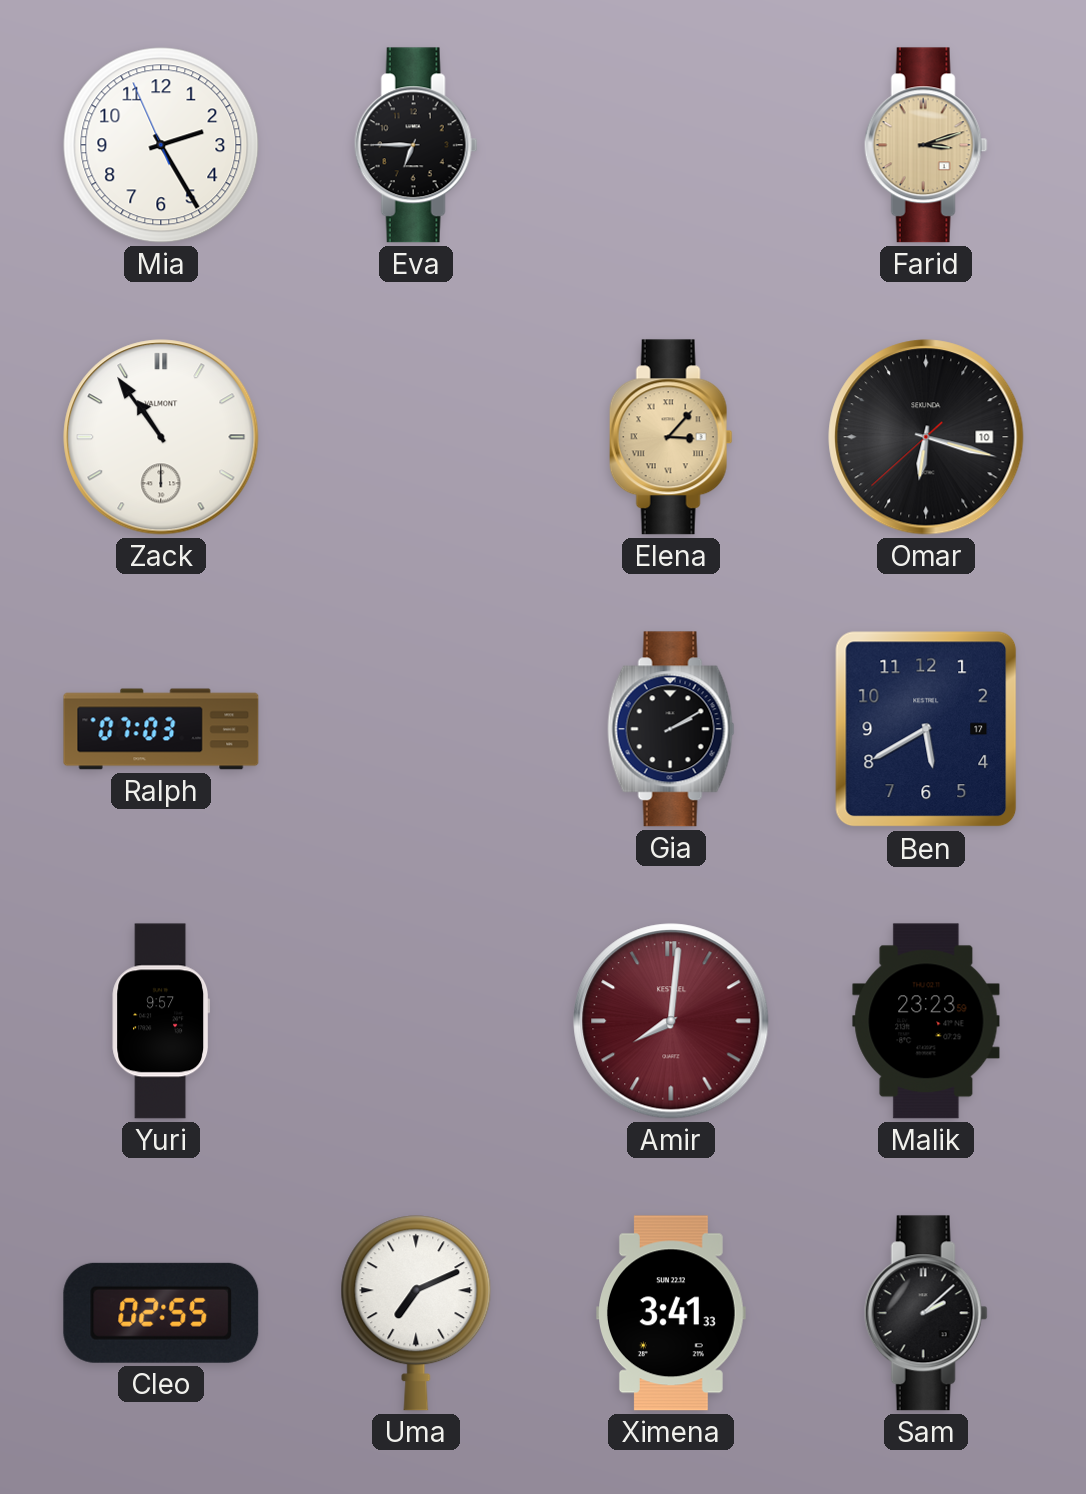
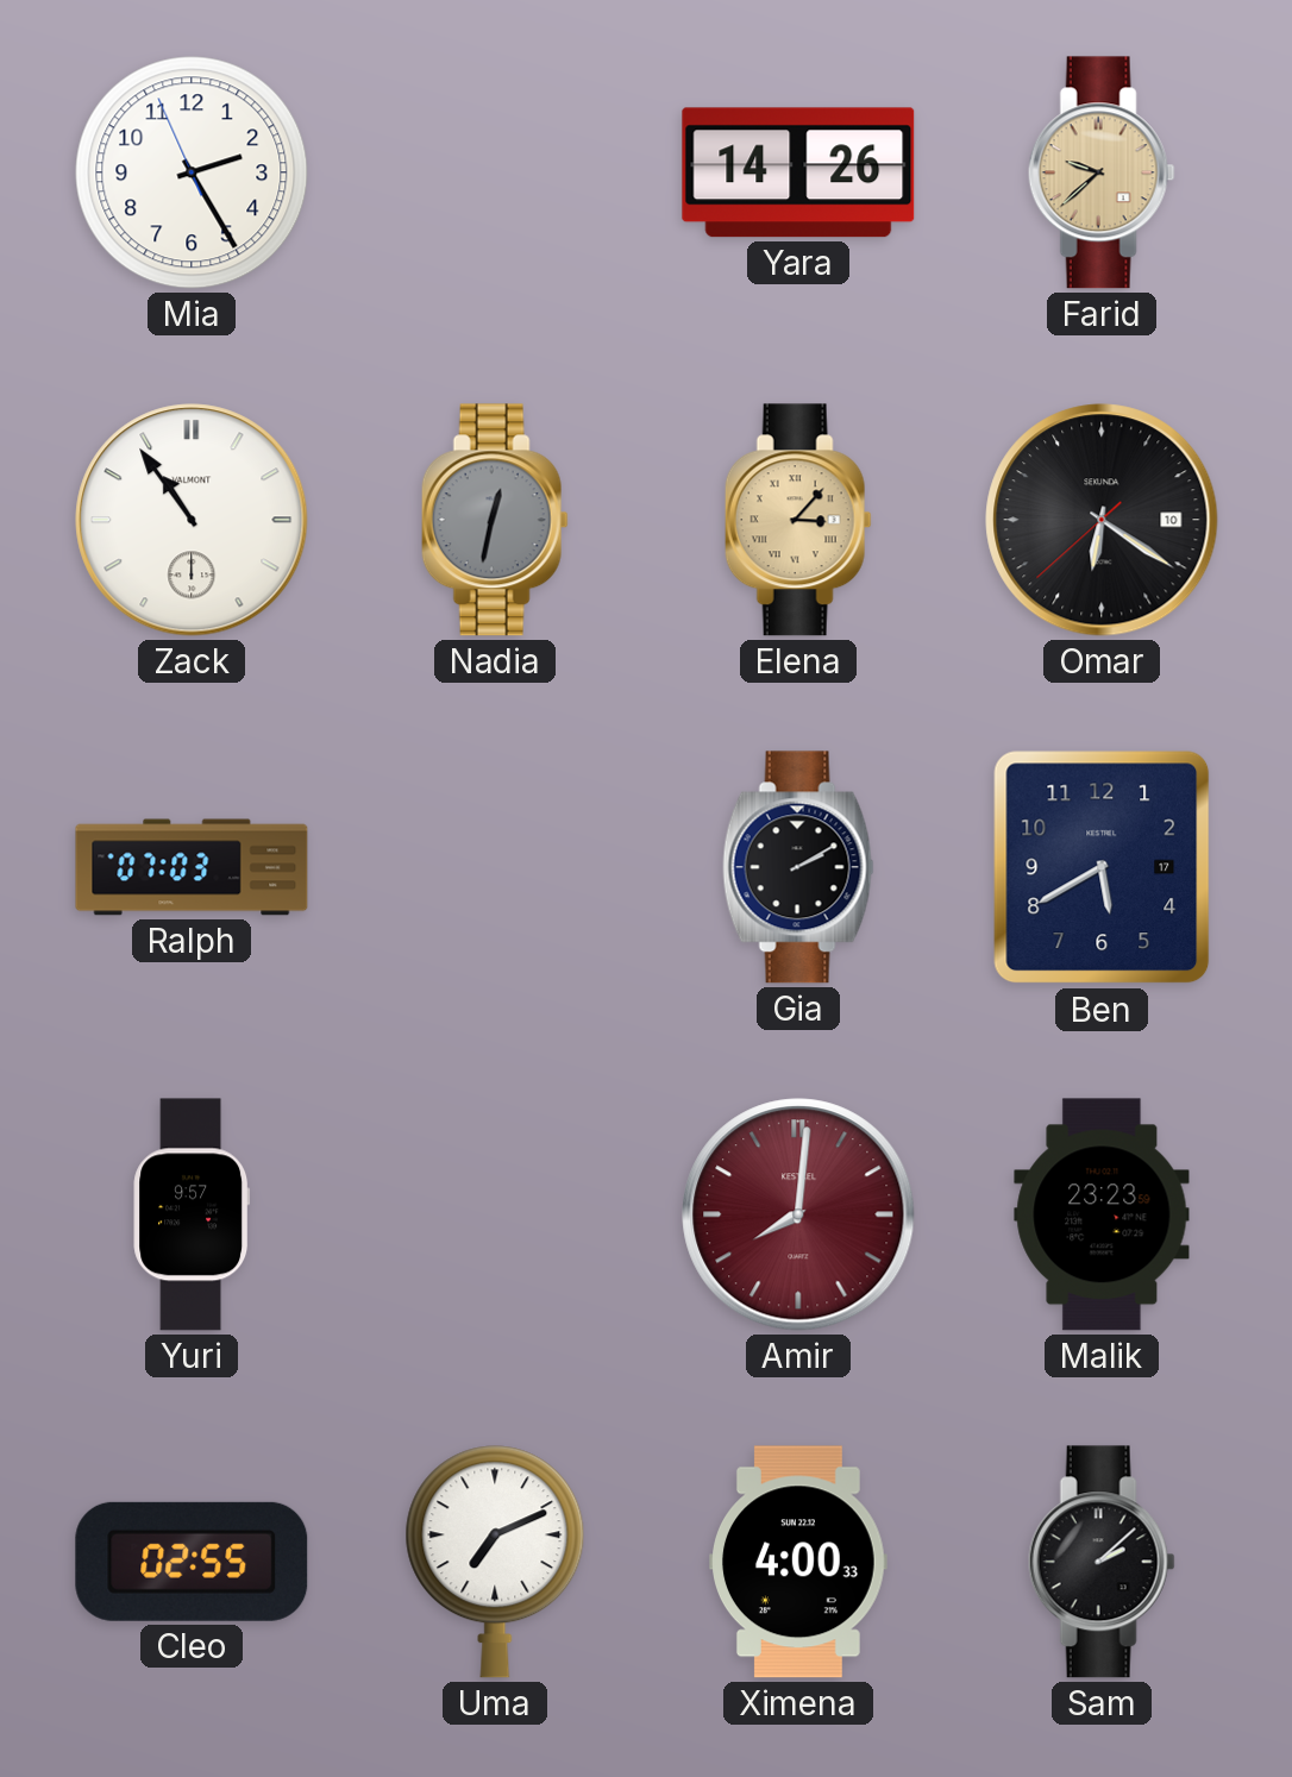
Eva: 6:45 -> none
Yara: none -> 14:26
Farid: 3:12 -> 9:38
Nadia: none -> 12:32
Omar: 6:17 -> 6:20
Ximena: 3:41 -> 4:00
